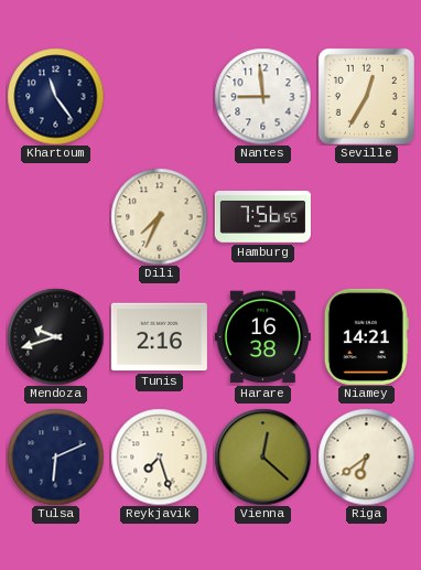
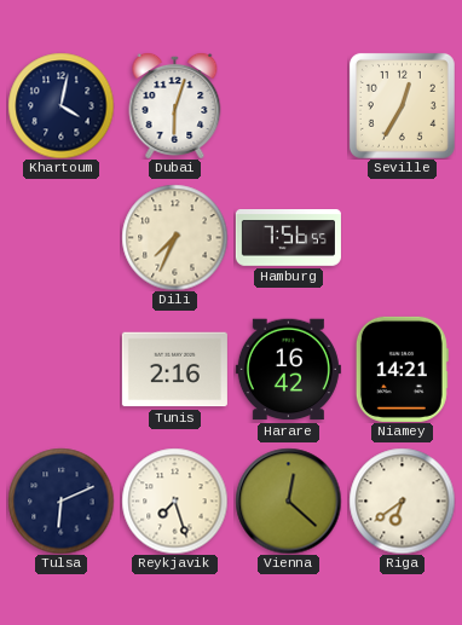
Khartoum: 11:24 -> 4:02
Dubai: none -> 6:03
Nantes: 8:59 -> none
Mendoza: 9:42 -> none
Harare: 16:38 -> 16:42
